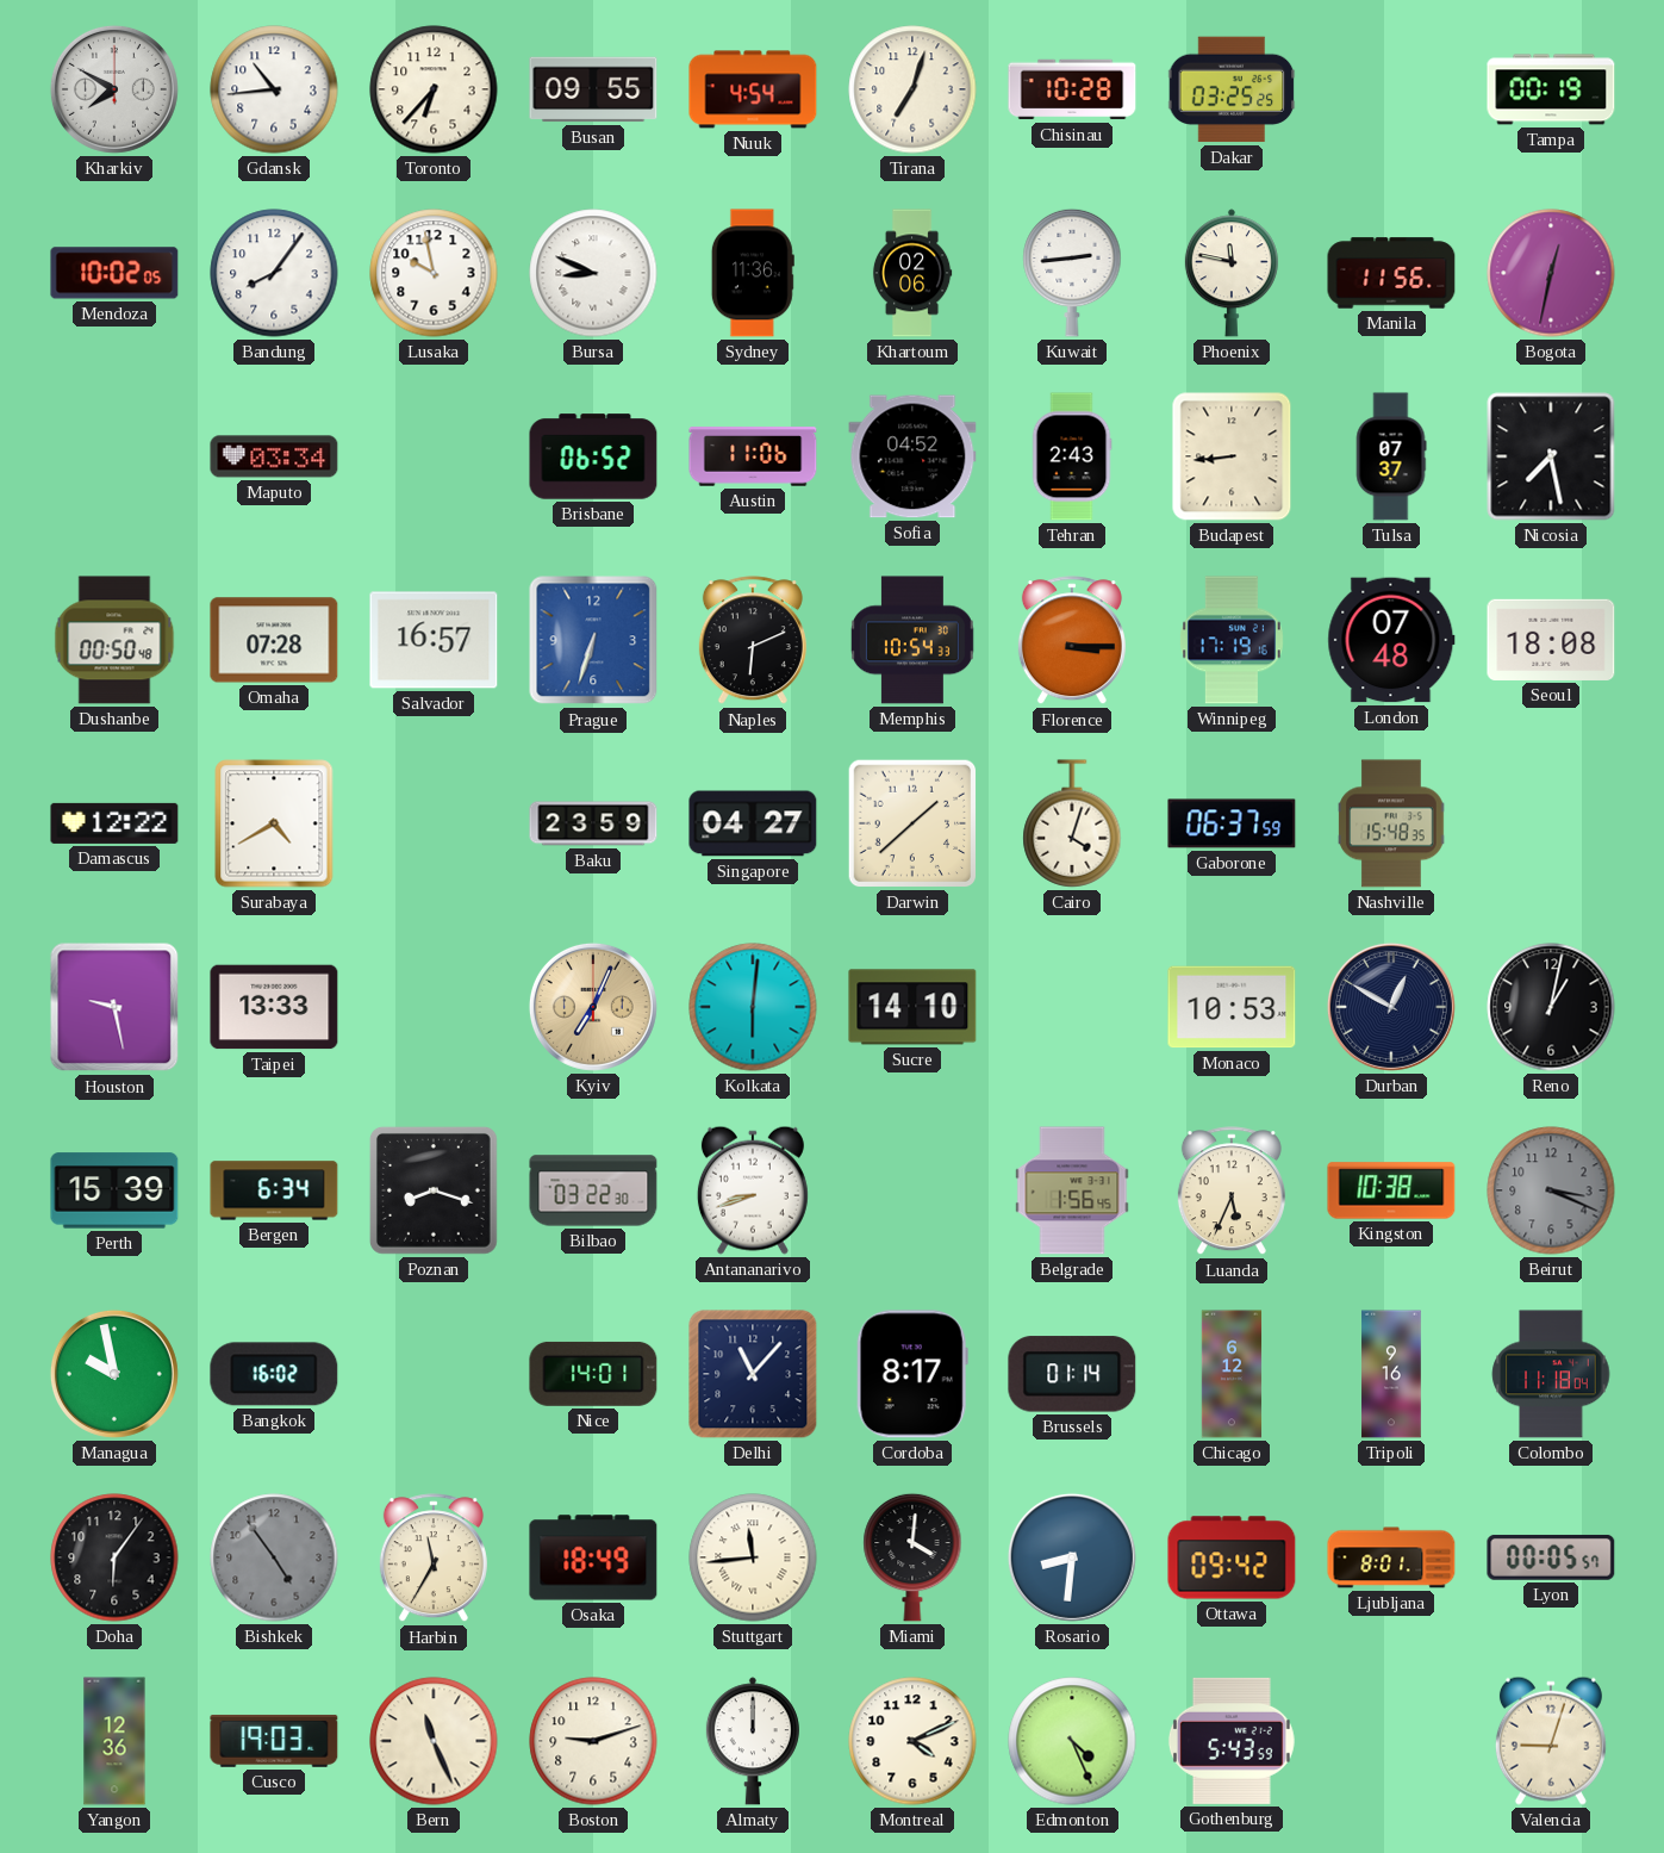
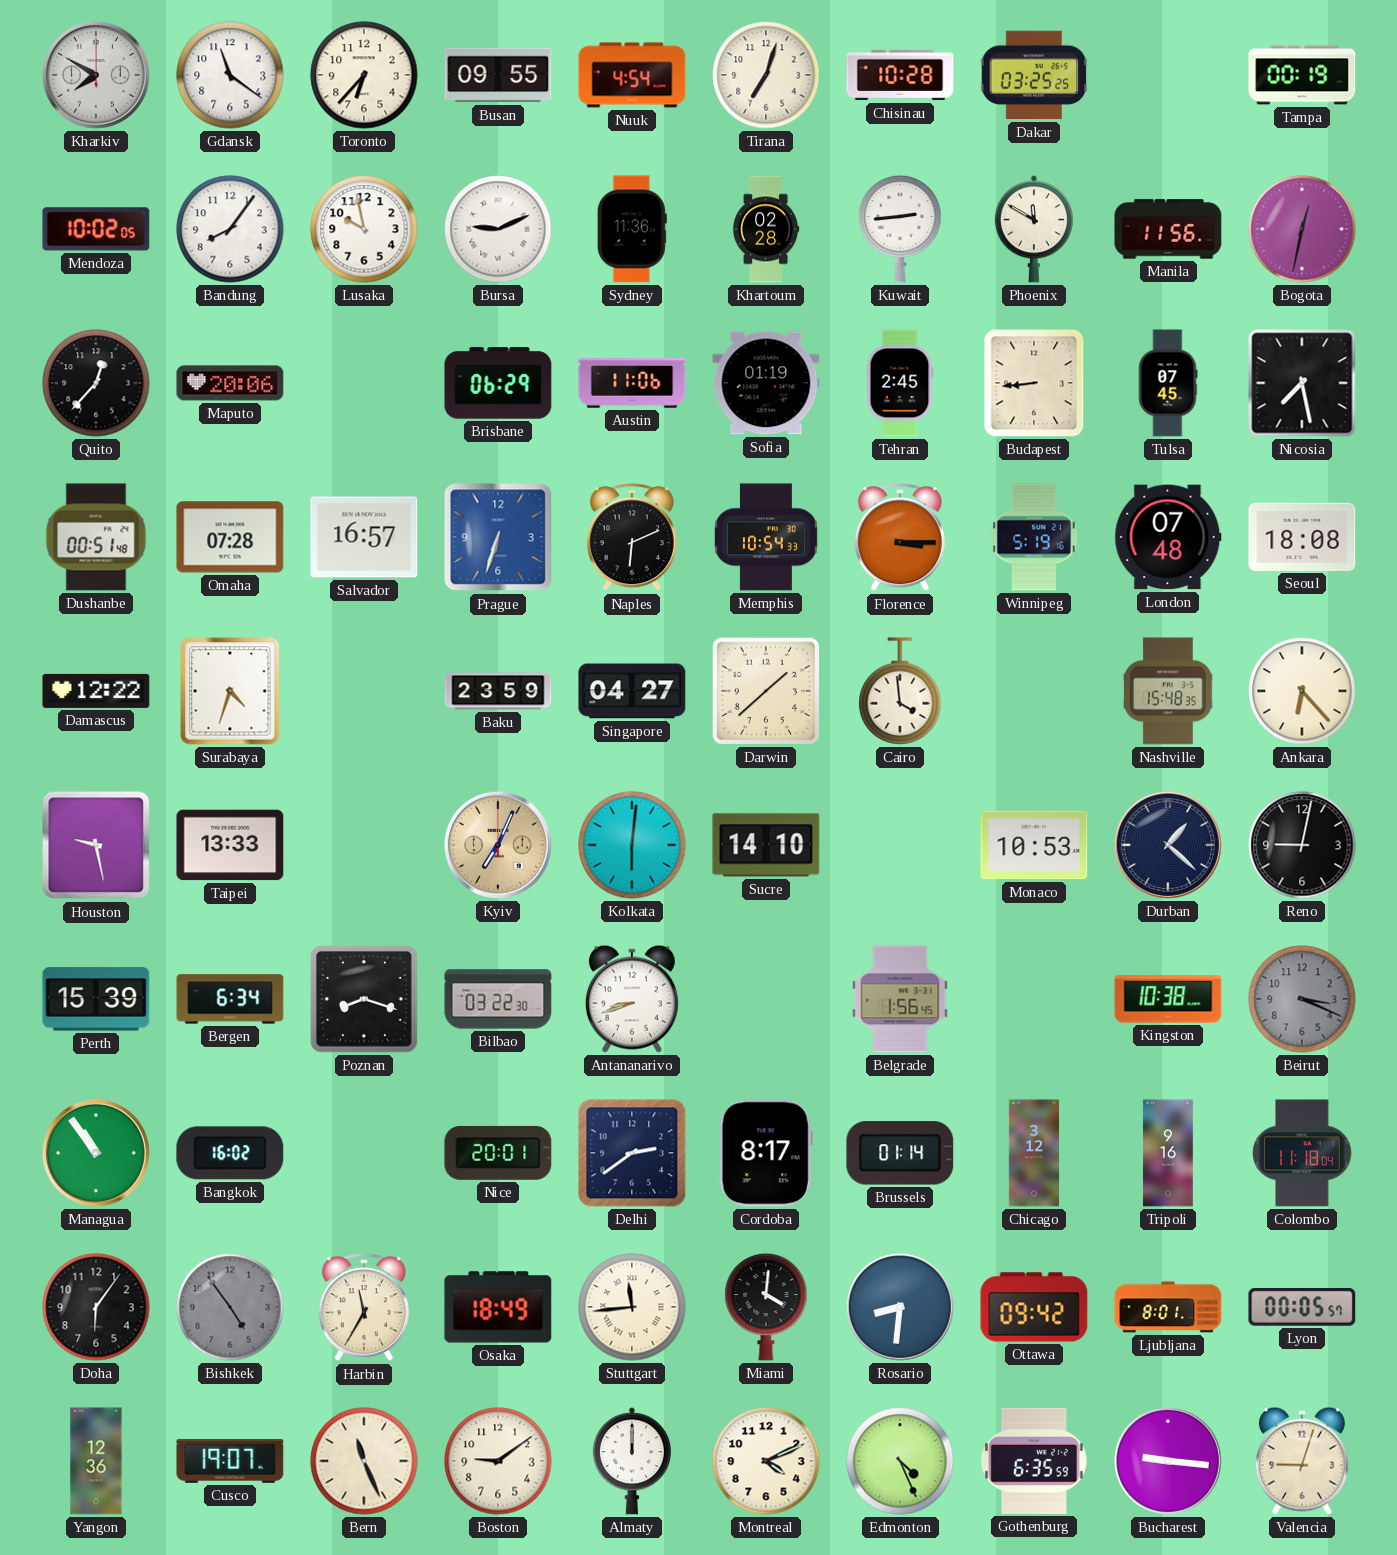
Gdansk: 10:44 -> 11:21
Bursa: 8:49 -> 9:11
Khartoum: 02:06 -> 02:28
Phoenix: 11:47 -> 11:50
Quito: none -> 12:37
Maputo: 03:34 -> 20:06
Brisbane: 06:52 -> 06:29
Sofia: 04:52 -> 01:19
Tehran: 2:43 -> 2:45
Tulsa: 07:37 -> 07:45
Dushanbe: 00:50 -> 00:51
Winnipeg: 17:19 -> 5:19
Surabaya: 4:40 -> 4:33
Cairo: 4:03 -> 3:59
Gaborone: 06:37 -> none
Ankara: none -> 6:23
Durban: 12:50 -> 1:22
Reno: 1:02 -> 9:02
Luanda: 5:34 -> none
Managua: 9:58 -> 10:54
Nice: 14:01 -> 20:01
Delhi: 11:07 -> 2:39
Chicago: 6:12 -> 3:12
Cusco: 19:03 -> 19:07
Boston: 9:12 -> 9:09
Gothenburg: 5:43 -> 6:35
Bucharest: none -> 9:16
